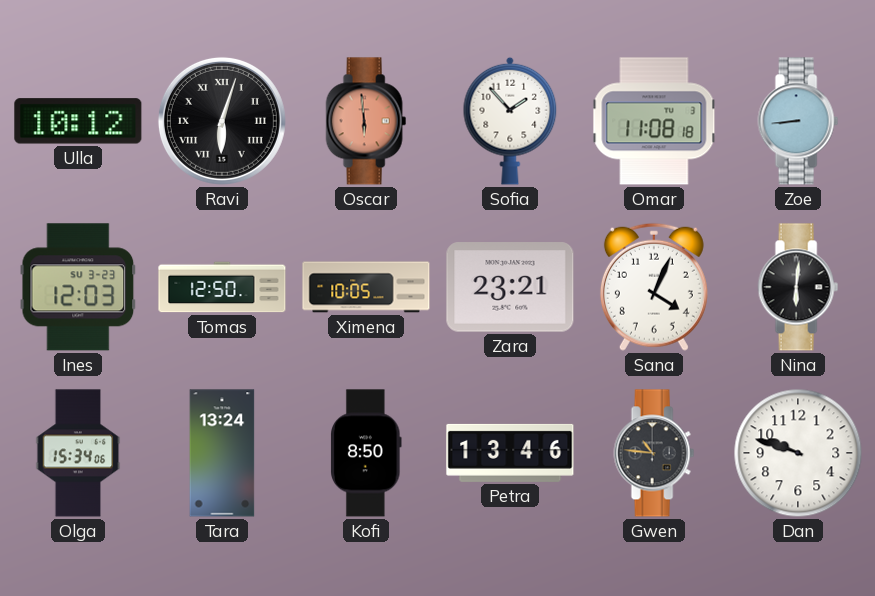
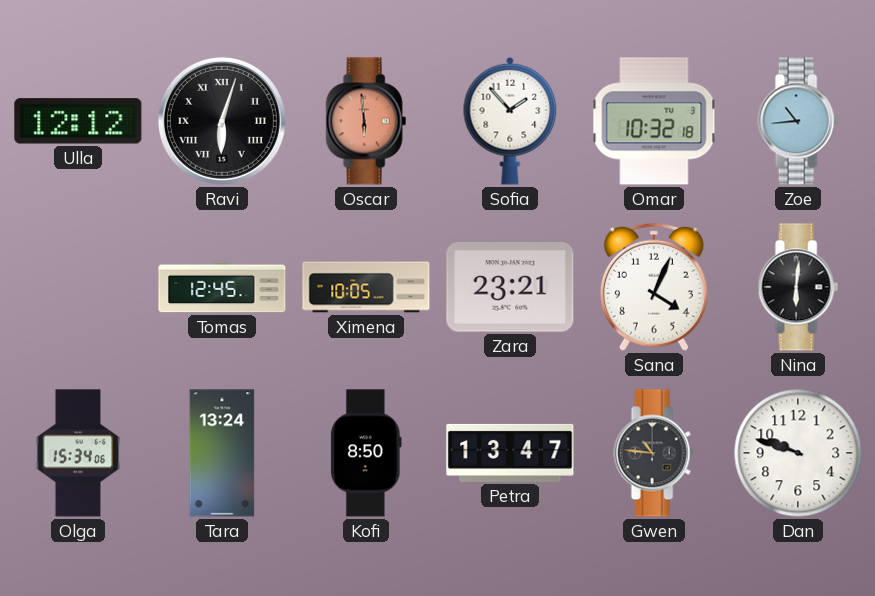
Ulla: 10:12 -> 12:12
Omar: 11:08 -> 10:32
Zoe: 8:44 -> 10:44
Ines: 12:03 -> none
Tomas: 12:50 -> 12:45
Petra: 13:46 -> 13:47
